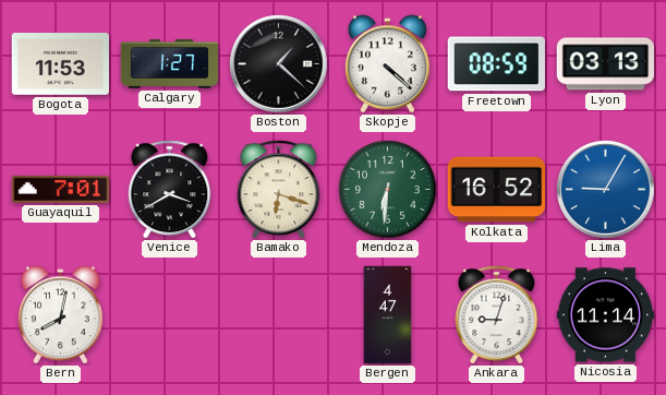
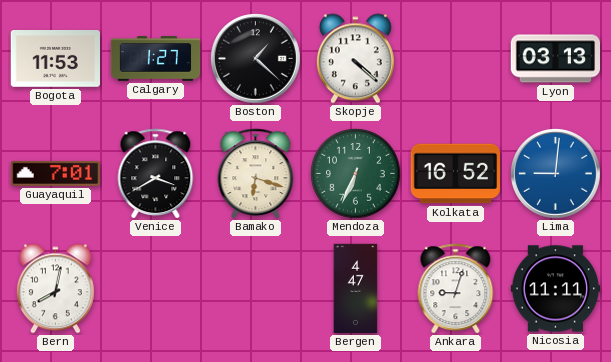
Freetown: 08:59 -> none
Mendoza: 6:31 -> 6:34
Lima: 9:05 -> 9:01
Nicosia: 11:14 -> 11:11
